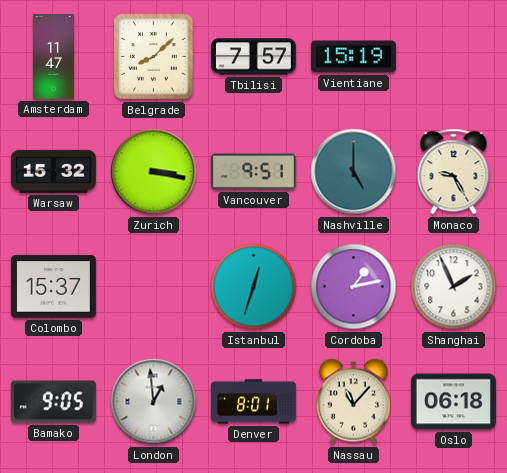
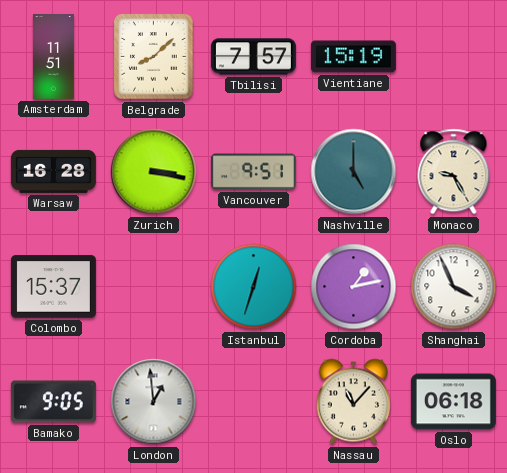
Amsterdam: 11:47 -> 11:51
Warsaw: 15:32 -> 16:28
Shanghai: 1:56 -> 3:56
Denver: 8:01 -> none
